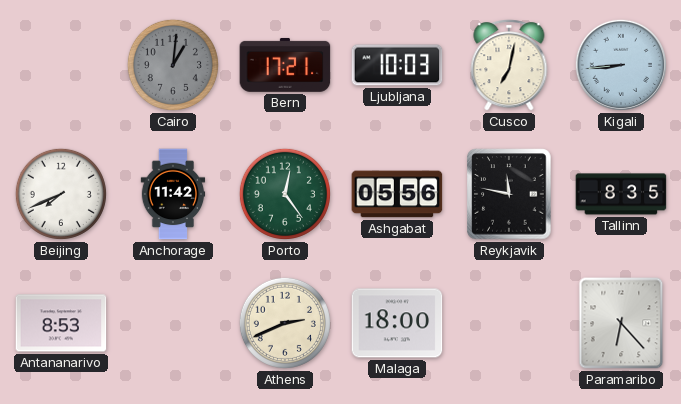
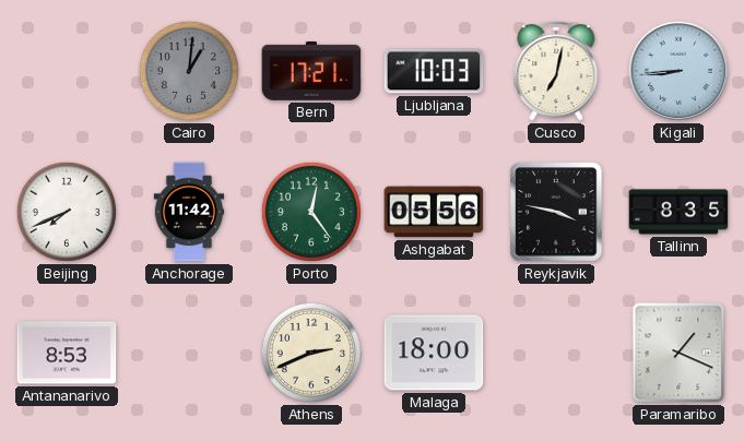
Reykjavik: 11:47 -> 3:47
Paramaribo: 6:23 -> 1:19
